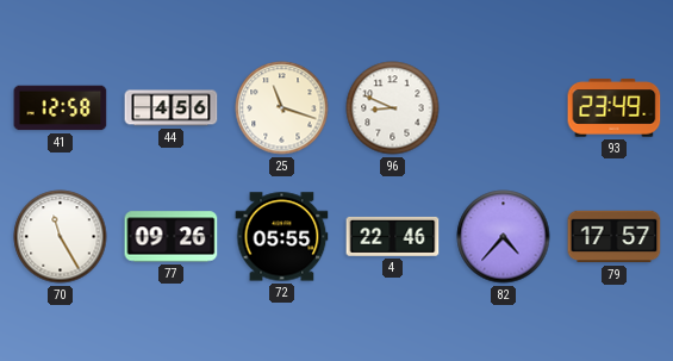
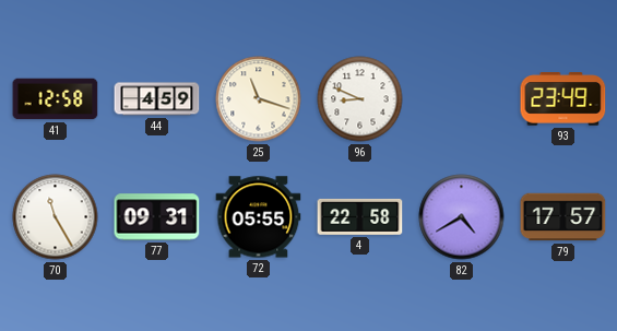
44: 4:56 -> 4:59
77: 09:26 -> 09:31
4: 22:46 -> 22:58
82: 4:37 -> 4:40
